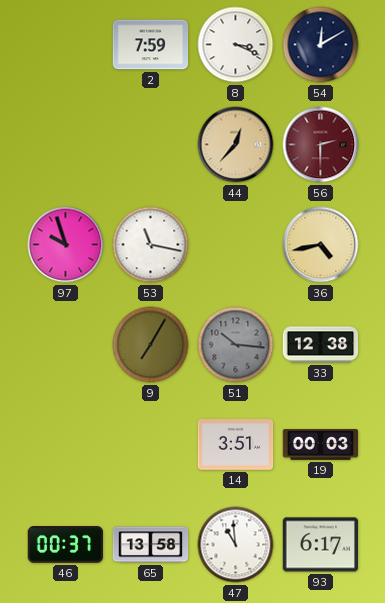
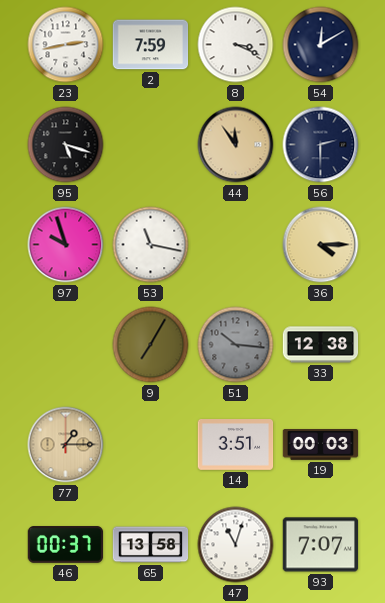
23: none -> 2:43
95: none -> 5:18
44: 12:37 -> 11:54
56 dial: burgundy -> navy
36: 4:43 -> 4:15
77: none -> 1:15
47: 10:59 -> 11:03
93: 6:17 -> 7:07
